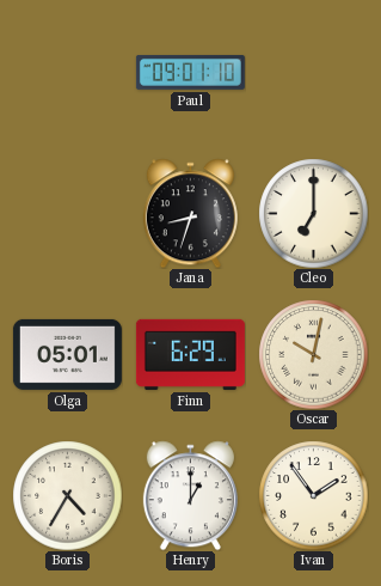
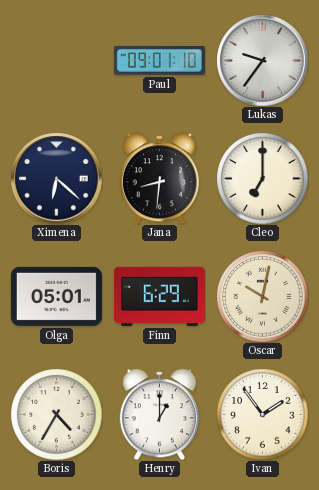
Lukas: none -> 9:36
Ximena: none -> 6:22
Jana: 8:33 -> 8:31
